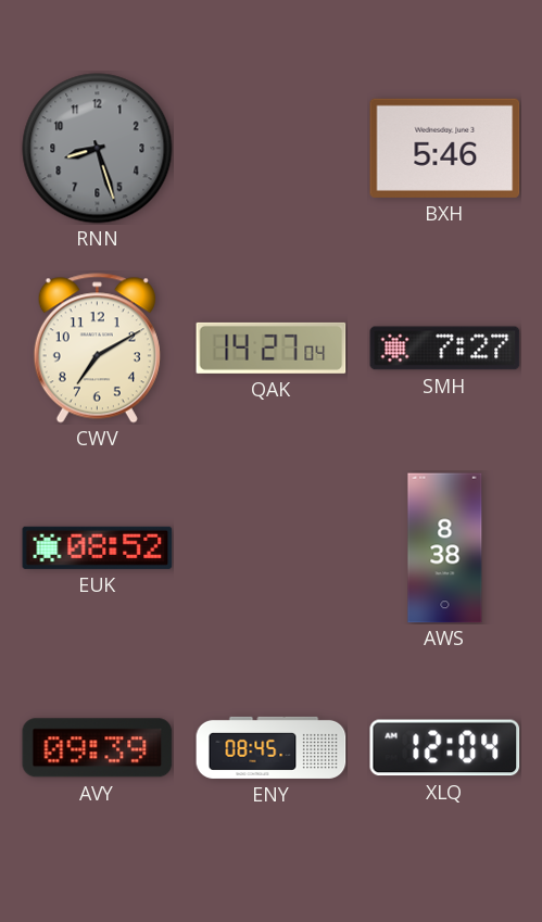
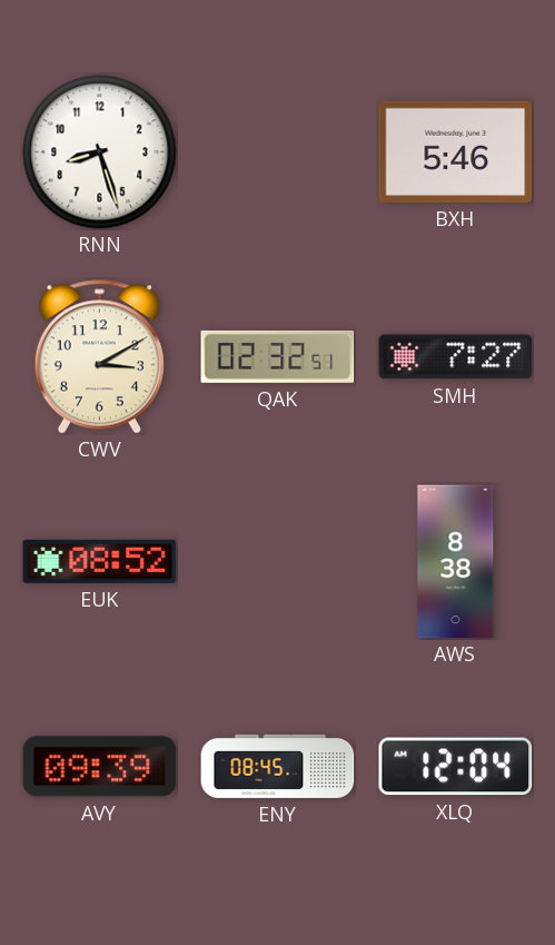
RNN dial: grey -> white
CWV: 7:10 -> 3:10
QAK: 14:27 -> 02:32
